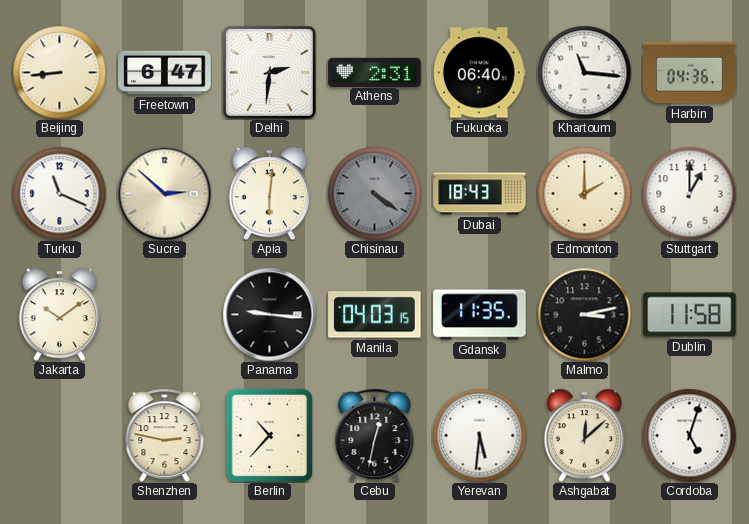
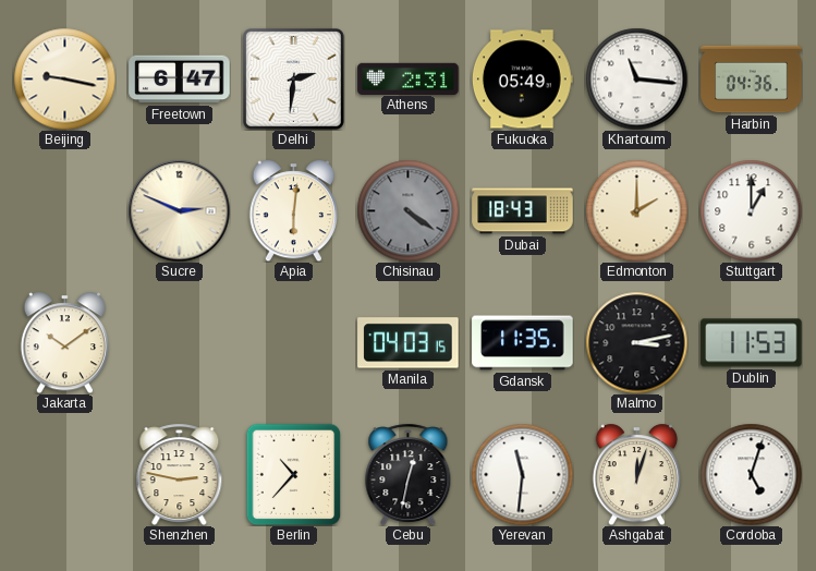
Beijing: 8:44 -> 9:17
Fukuoka: 06:40 -> 05:49
Turku: 11:19 -> none
Sucre: 2:52 -> 2:49
Panama: 9:16 -> none
Dublin: 11:58 -> 11:53
Yerevan: 5:31 -> 11:31
Ashgabat: 12:08 -> 12:03
